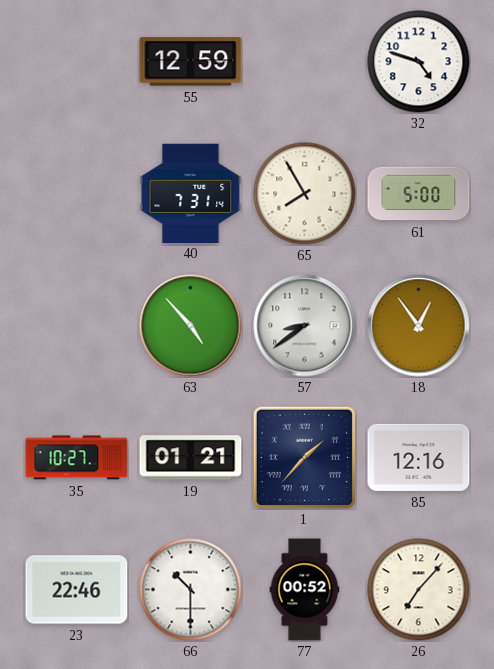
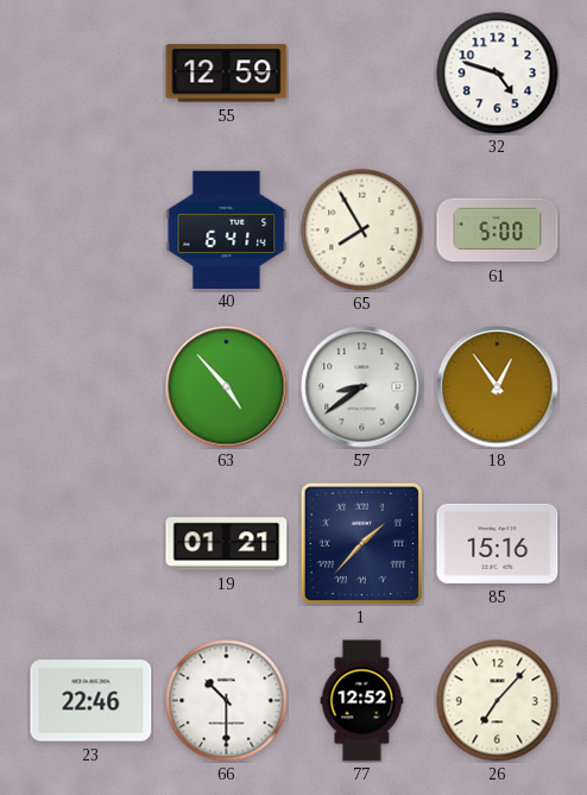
40: 7:31 -> 6:41
35: 10:27 -> none
85: 12:16 -> 15:16
77: 00:52 -> 12:52
